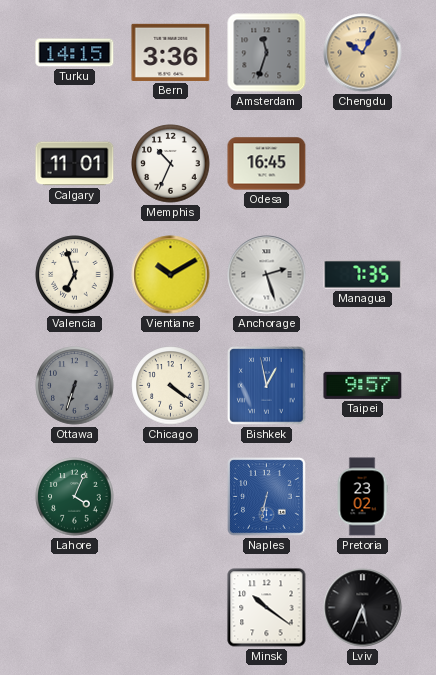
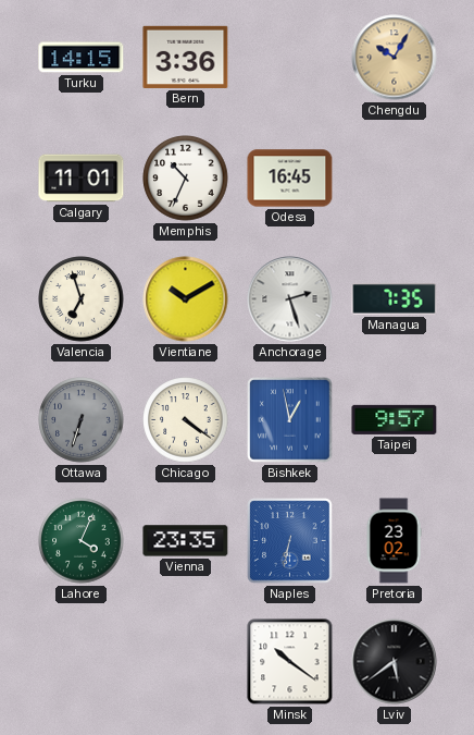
Amsterdam: 11:33 -> none
Vienna: none -> 23:35
Lviv: 5:34 -> 5:39
